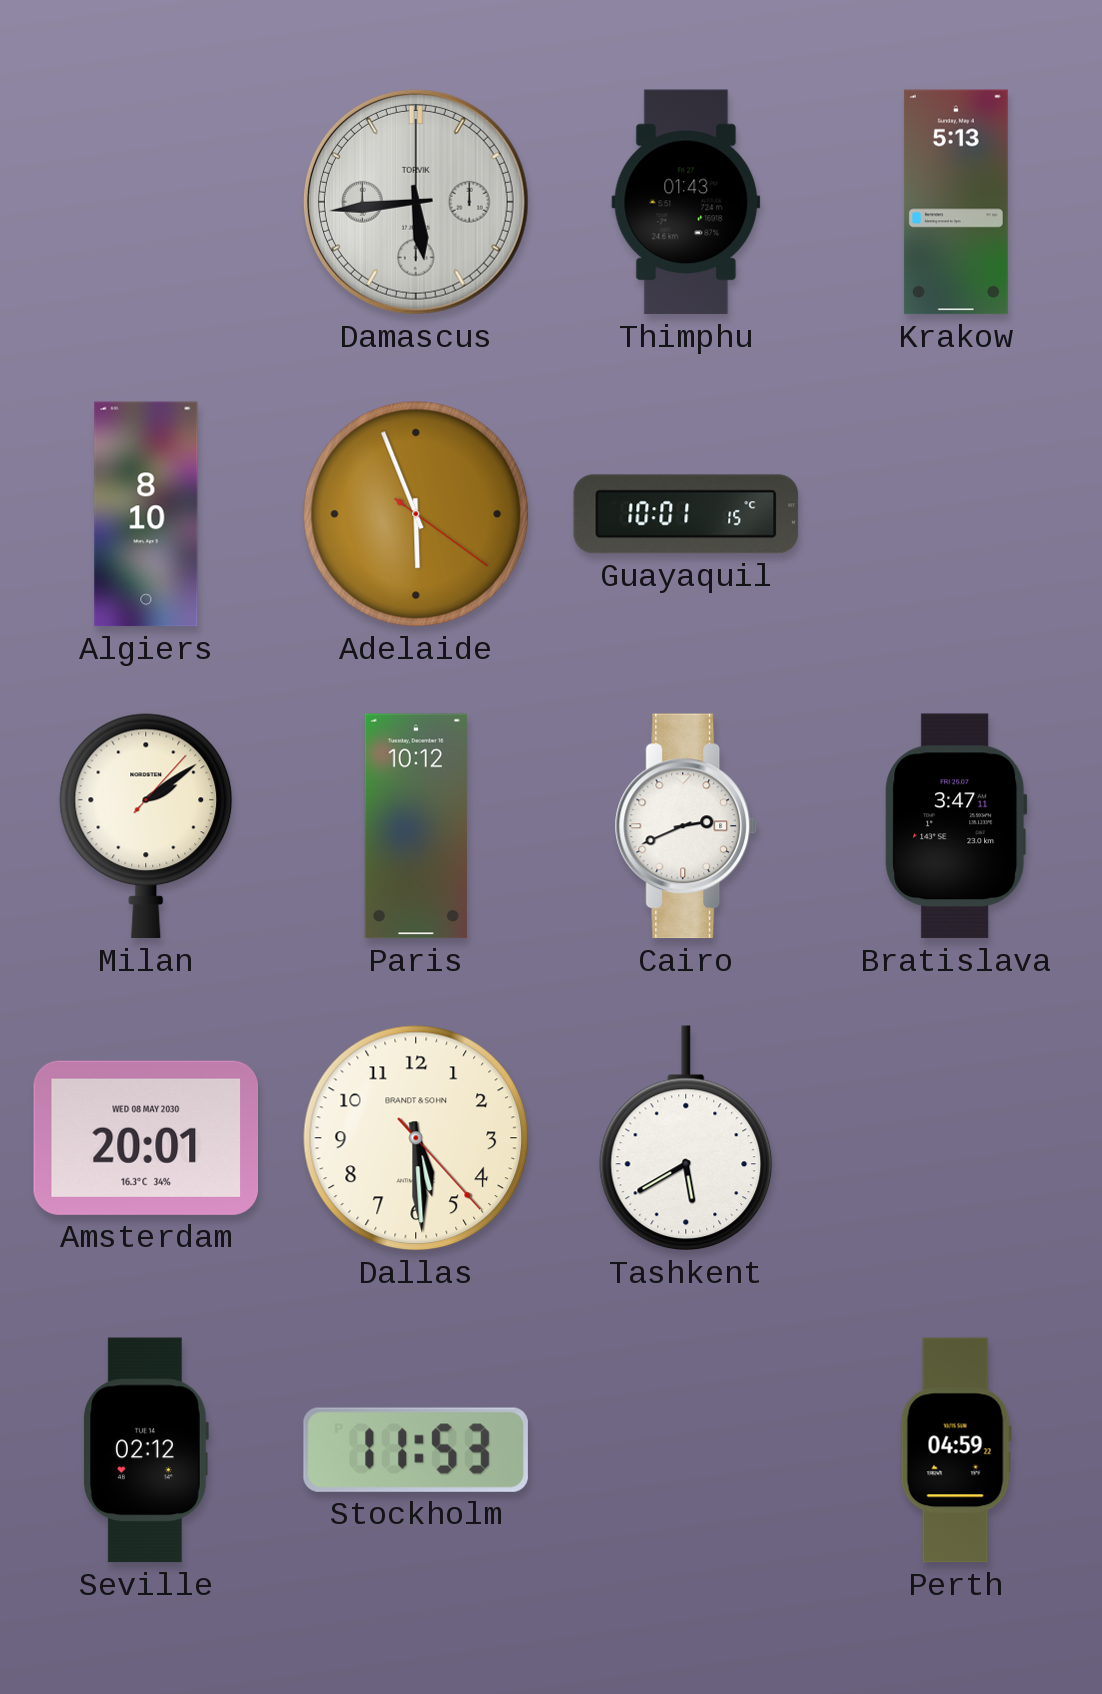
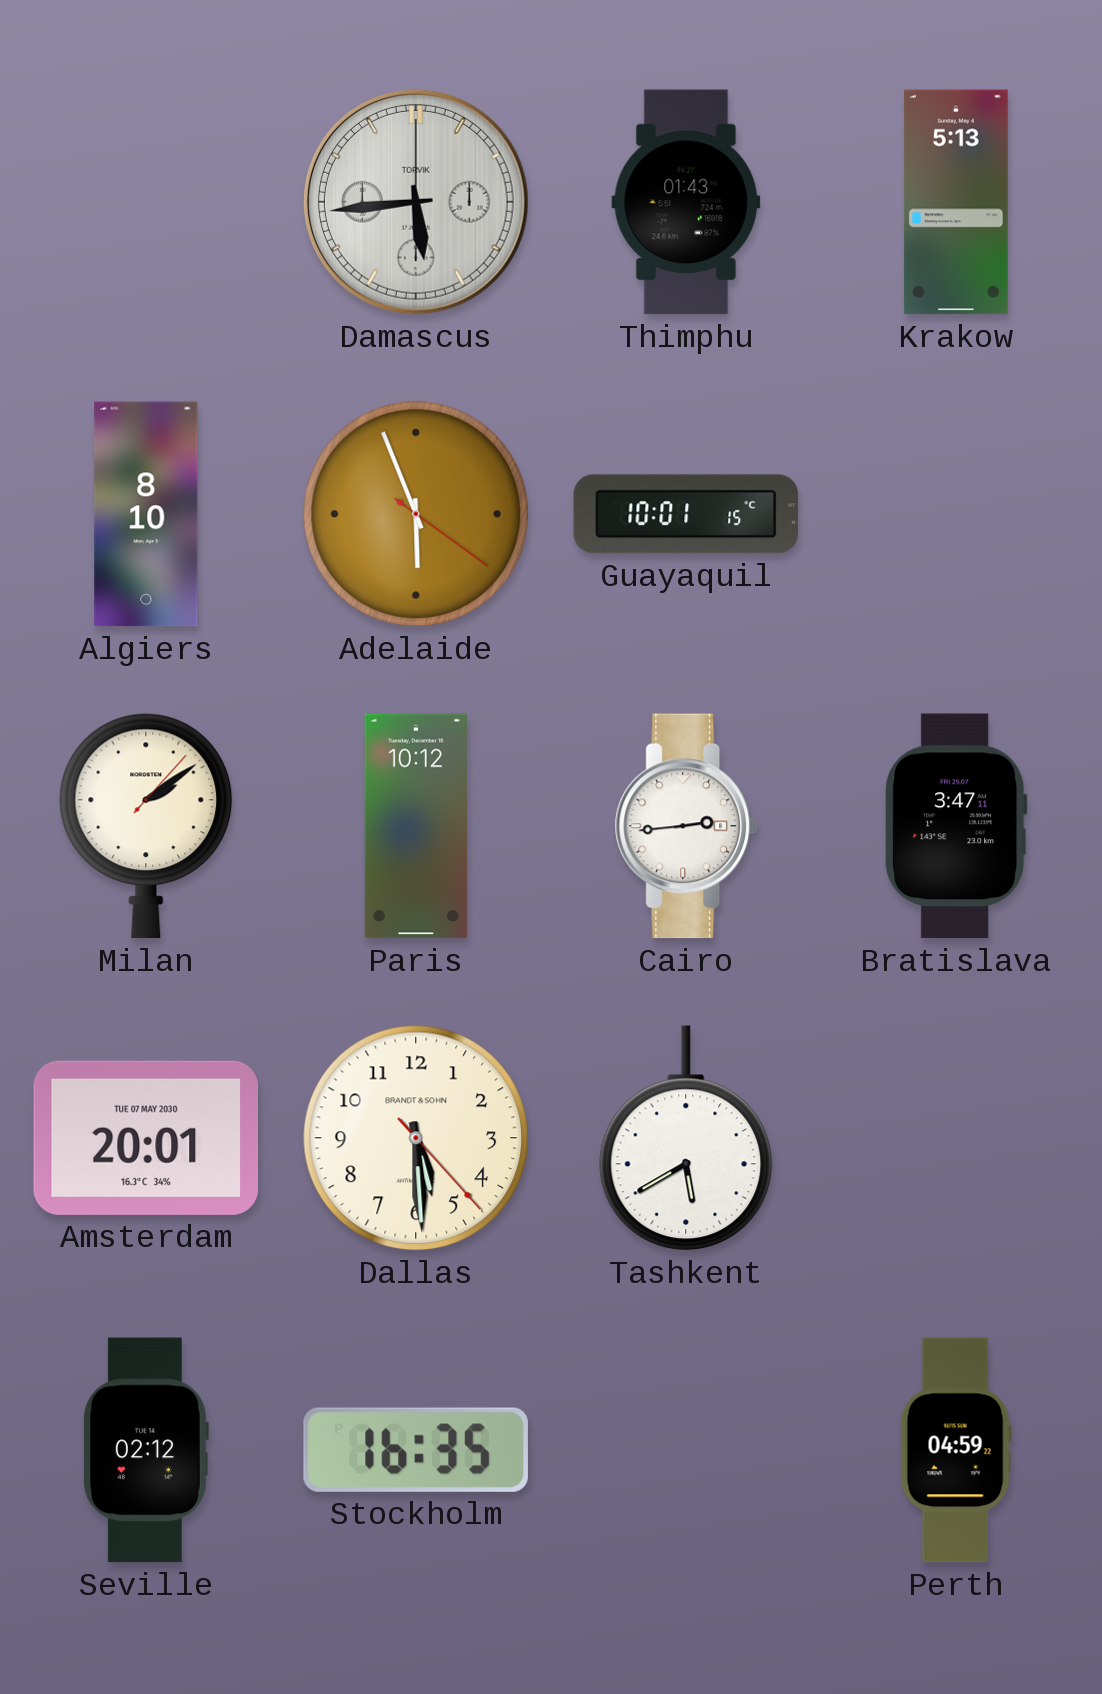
Cairo: 2:41 -> 2:44
Amsterdam date: WED 08 MAY 2030 -> TUE 07 MAY 2030
Stockholm: 11:53 -> 16:35
